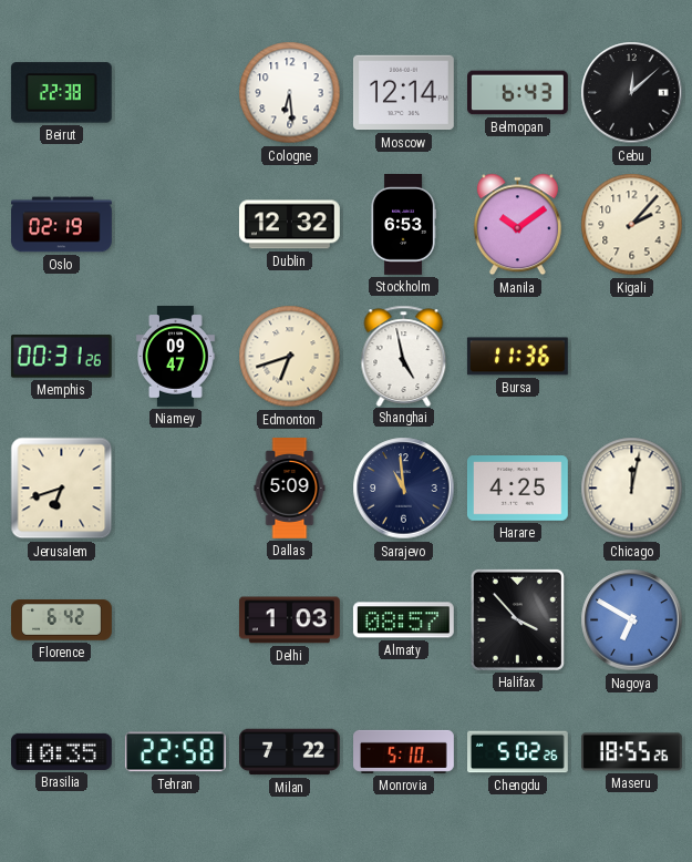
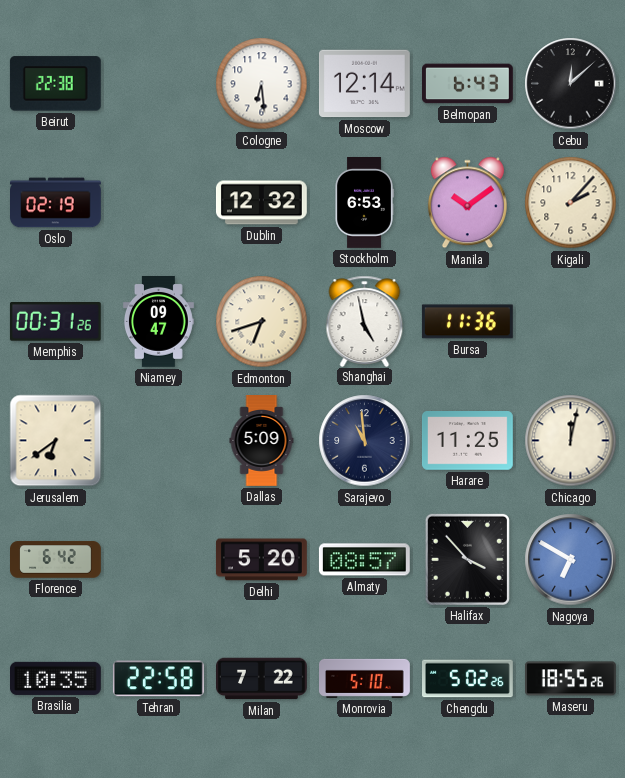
Jerusalem: 6:42 -> 6:39
Harare: 4:25 -> 11:25
Delhi: 1:03 -> 5:20
